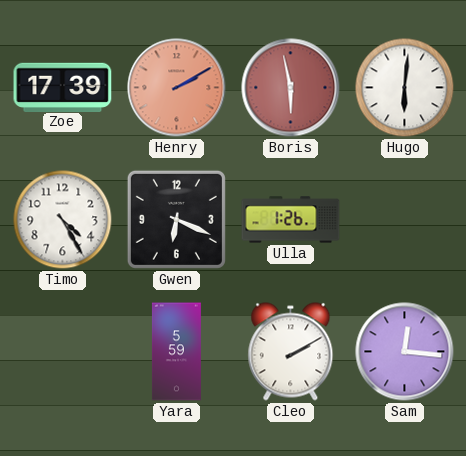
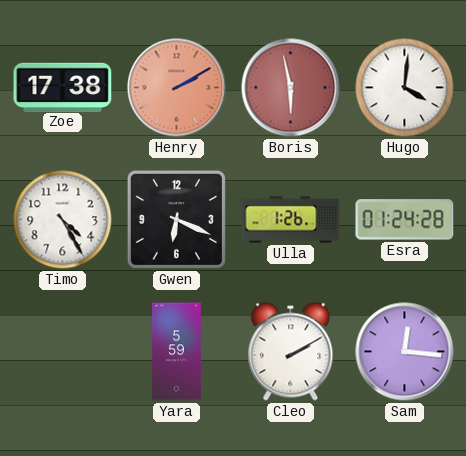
Zoe: 17:39 -> 17:38
Hugo: 6:01 -> 4:01
Esra: none -> 01:24
